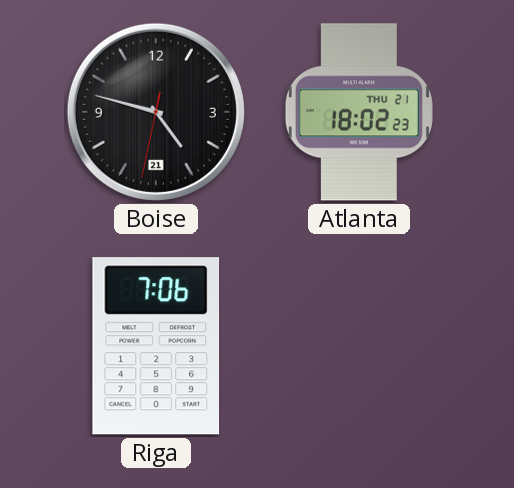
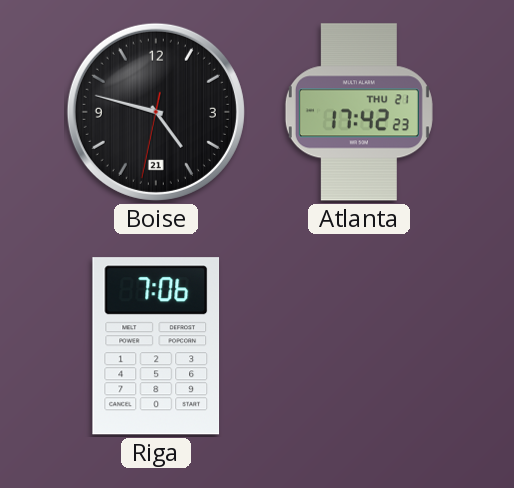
Atlanta: 18:02 -> 17:42
